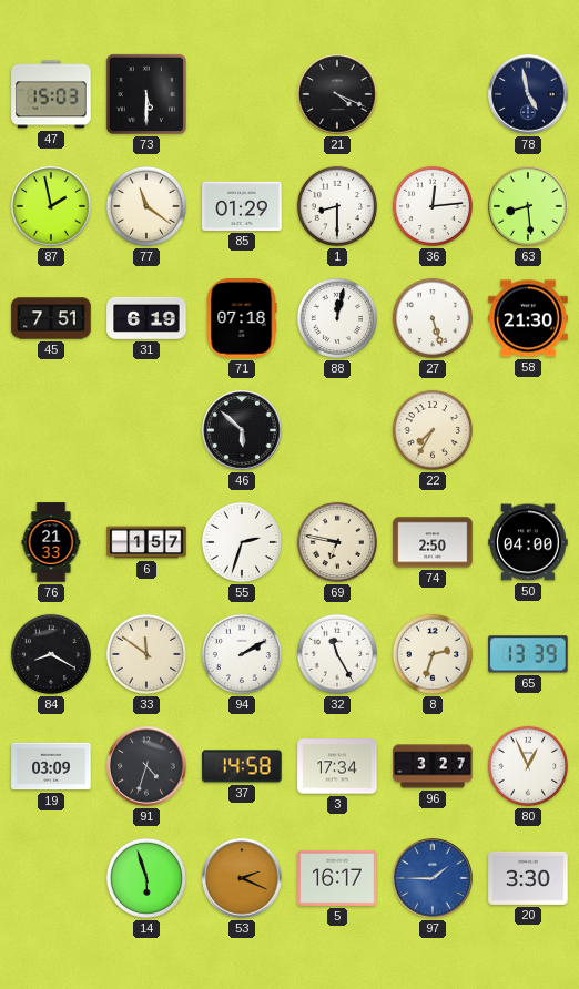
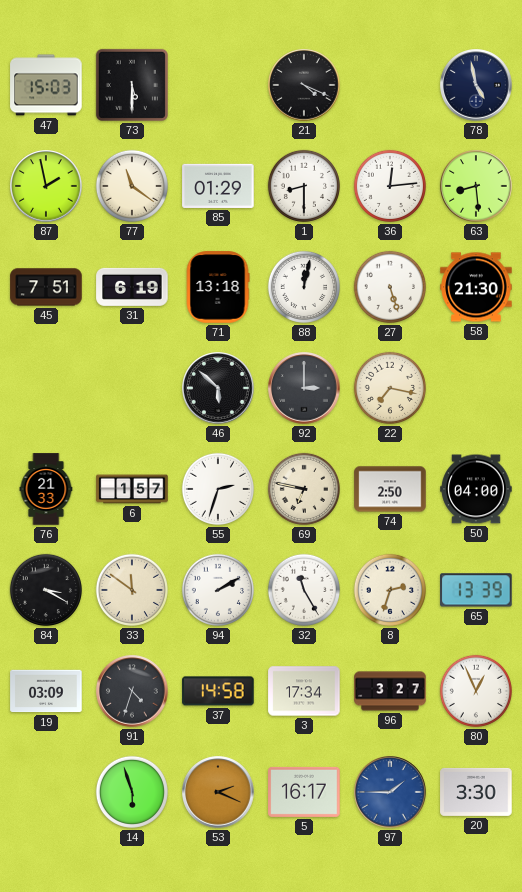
71: 07:18 -> 13:18
92: none -> 3:00
22: 7:35 -> 7:17
84: 8:20 -> 3:20
